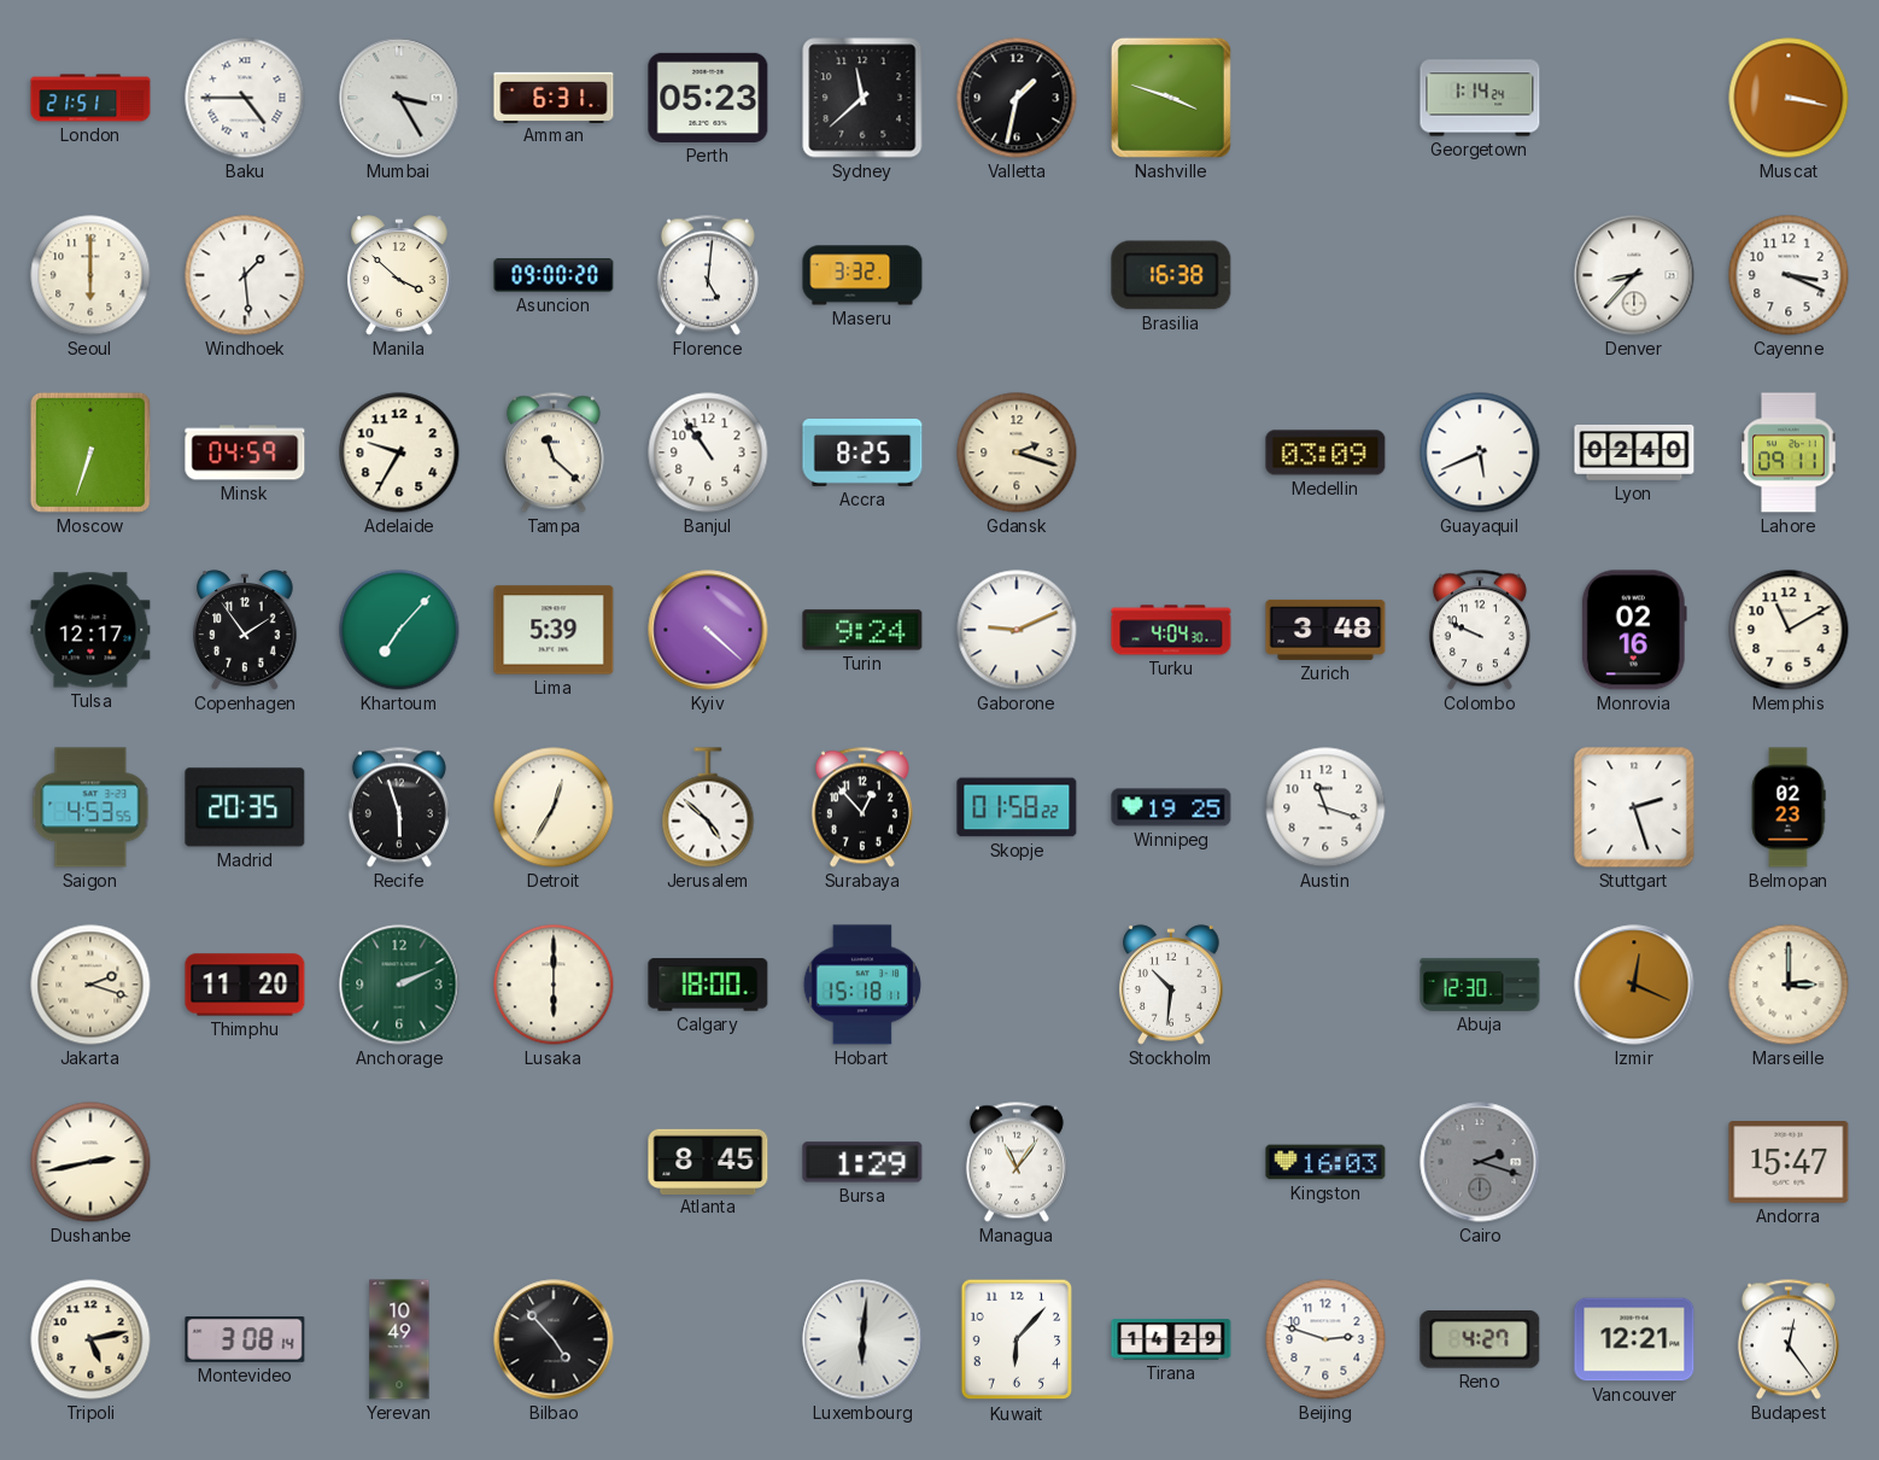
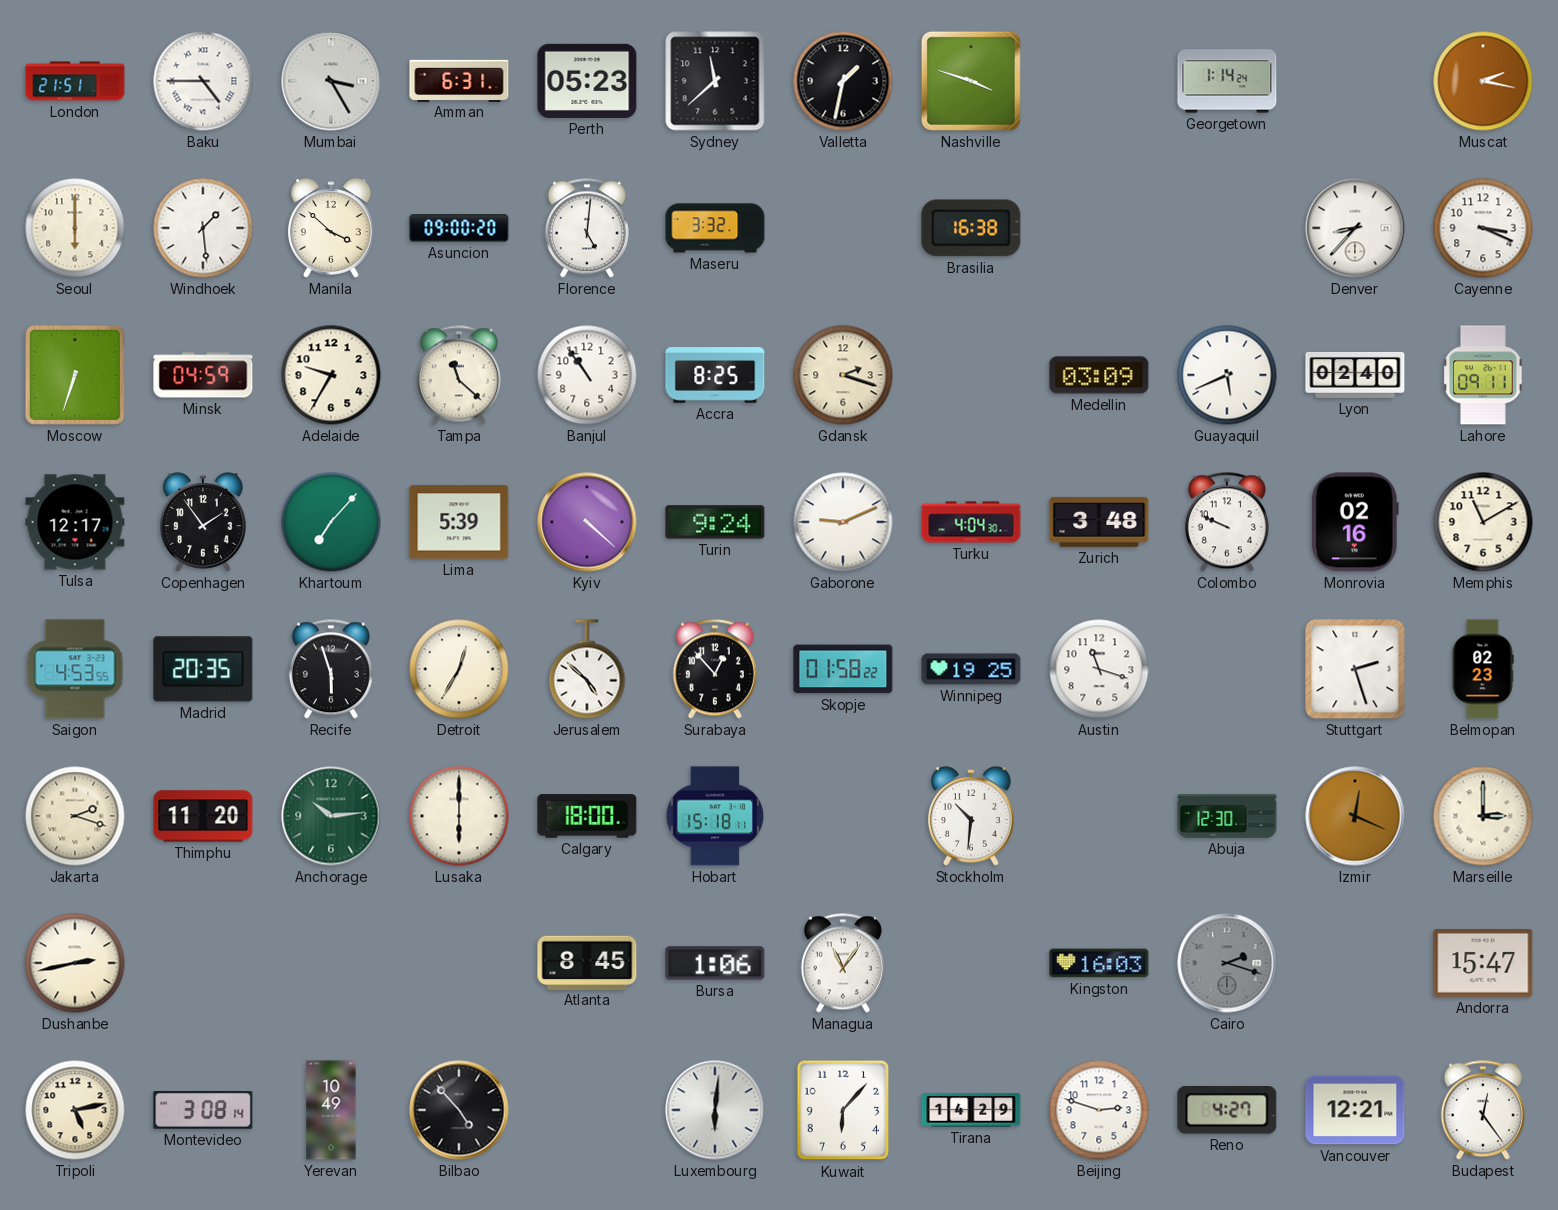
Muscat: 3:17 -> 2:17
Anchorage: 2:11 -> 10:14
Bursa: 1:29 -> 1:06
